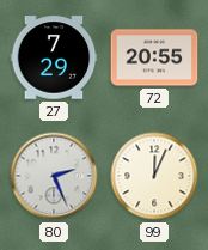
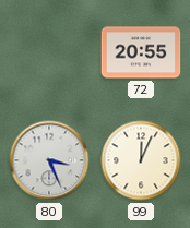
27: 7:29 -> none
80: 2:26 -> 3:26
